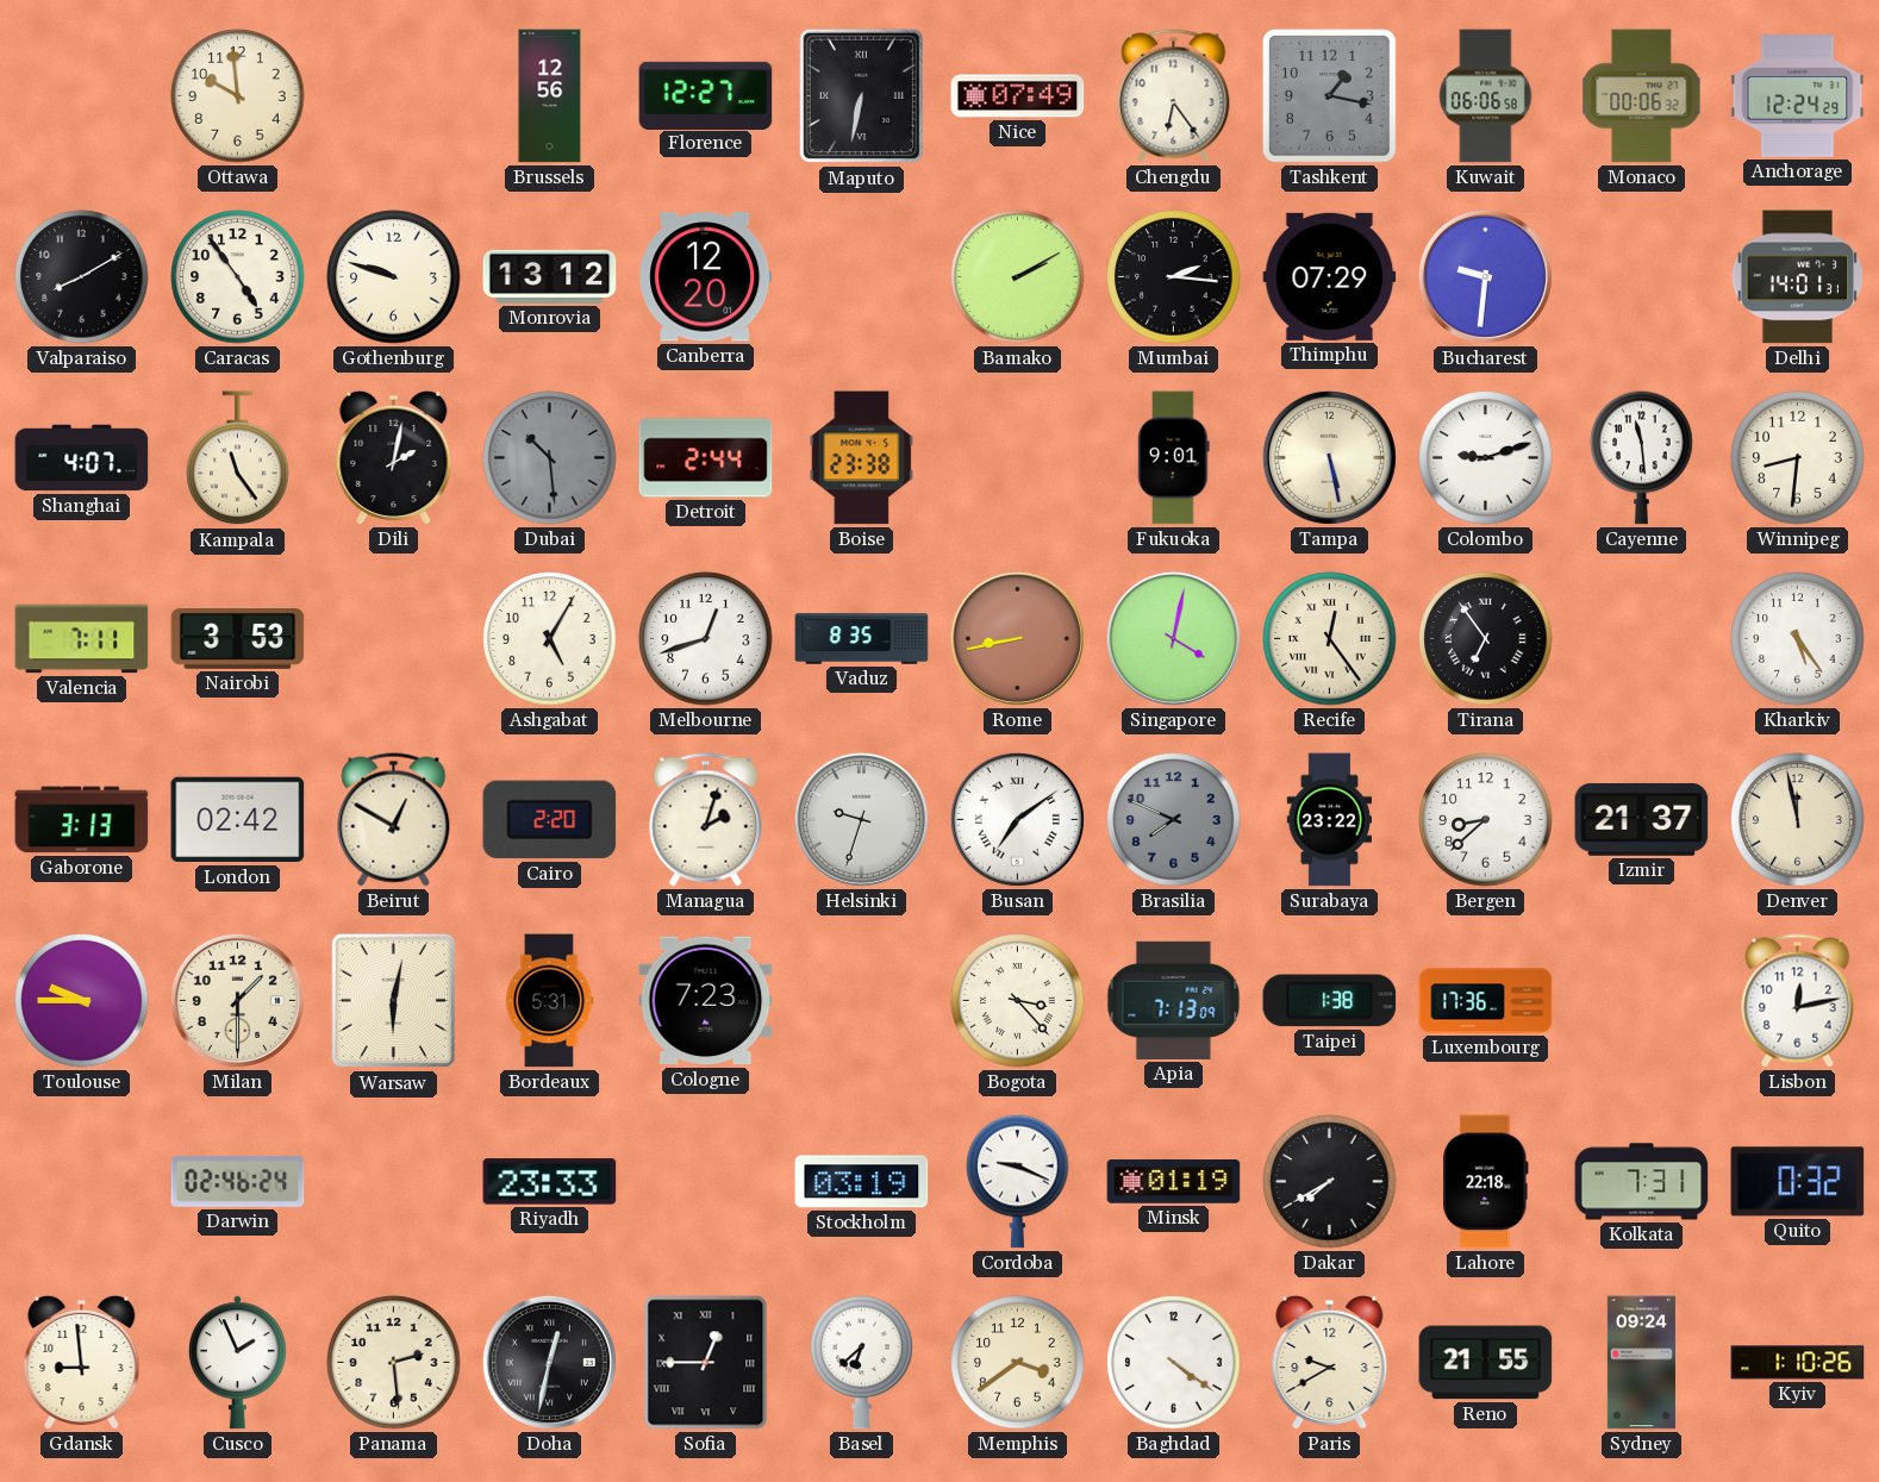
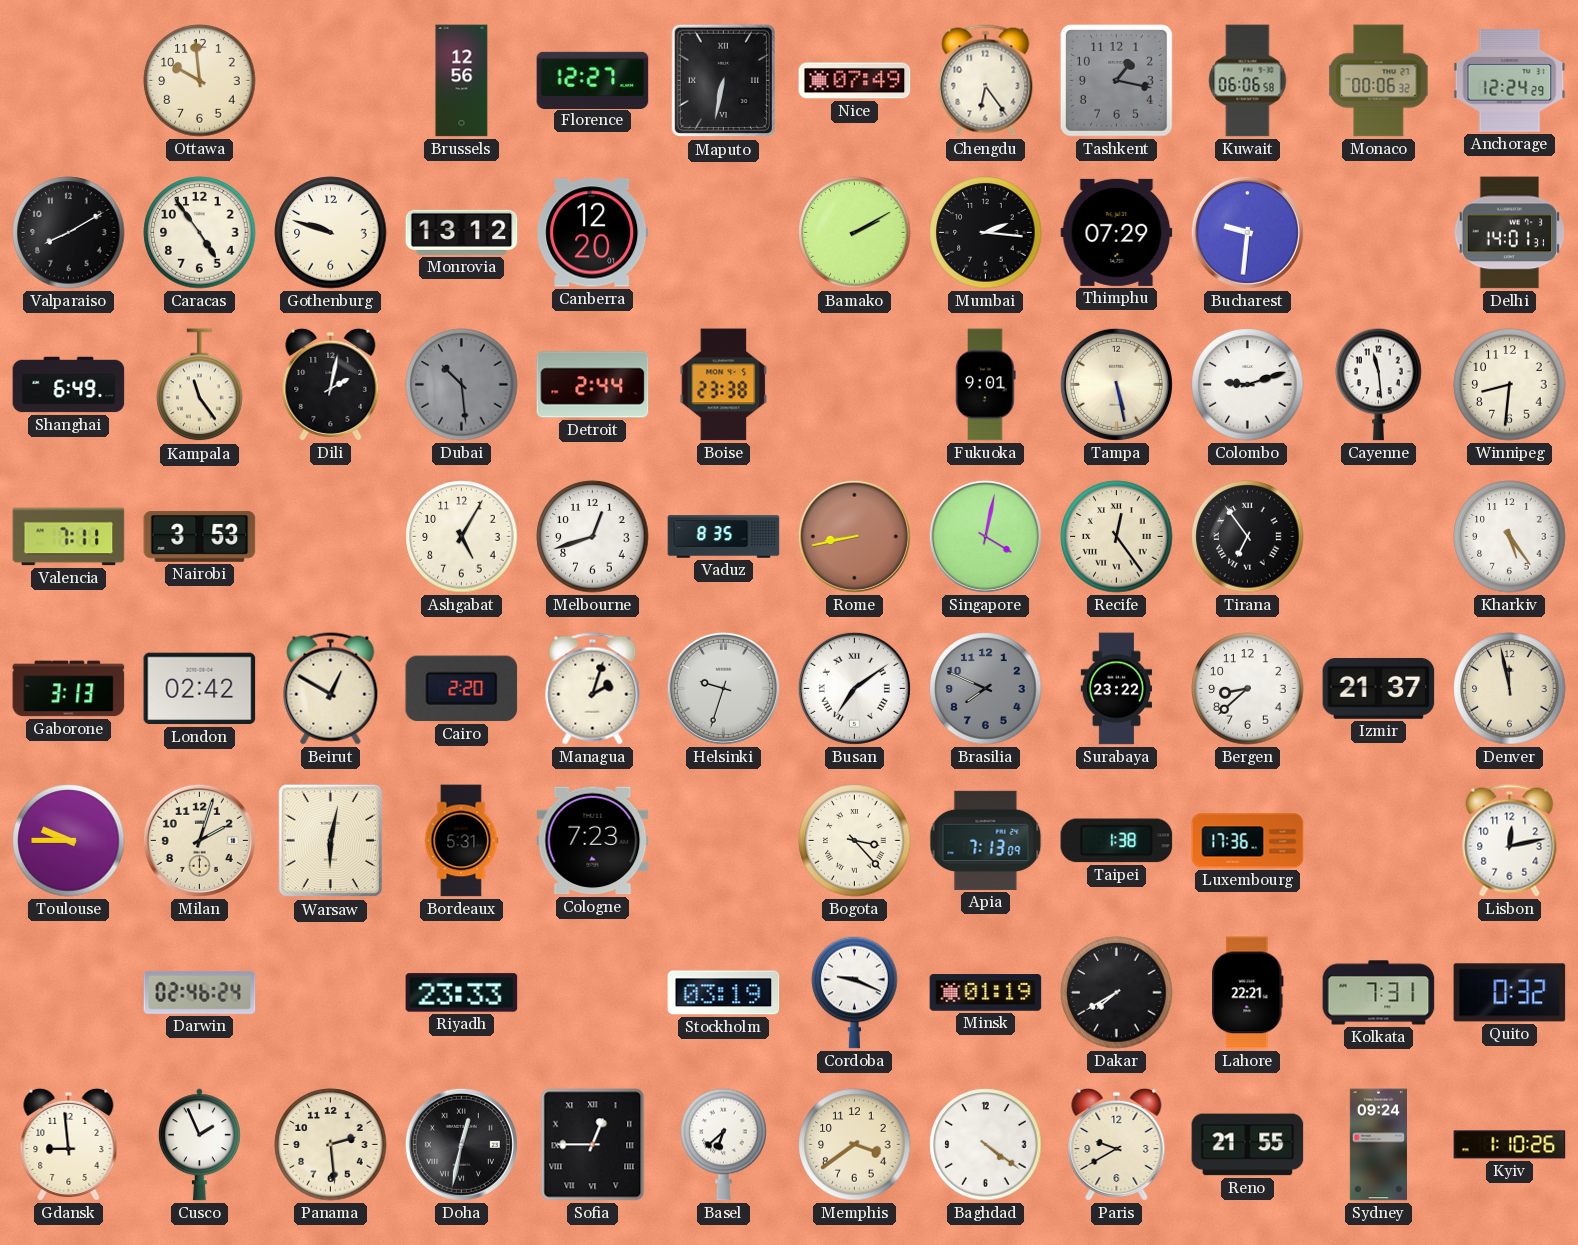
Shanghai: 4:07 -> 6:49
Milan: 1:30 -> 2:03
Lahore: 22:18 -> 22:21
